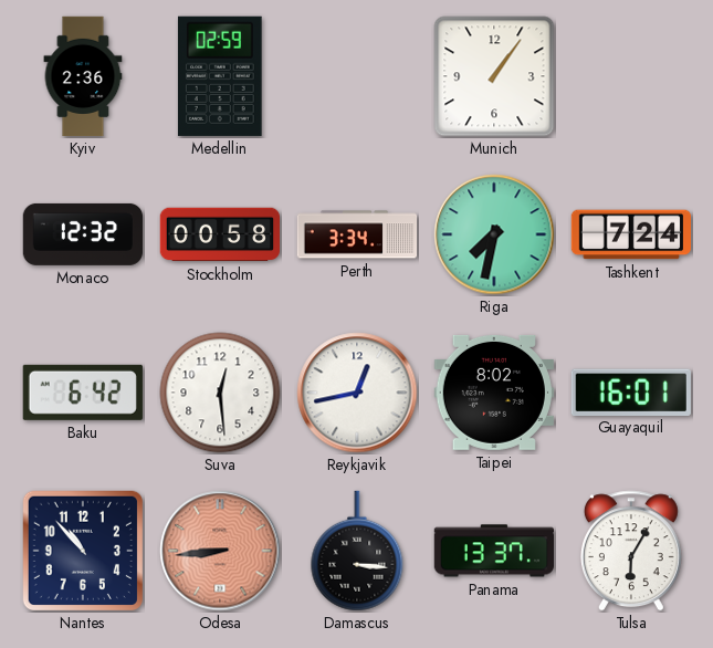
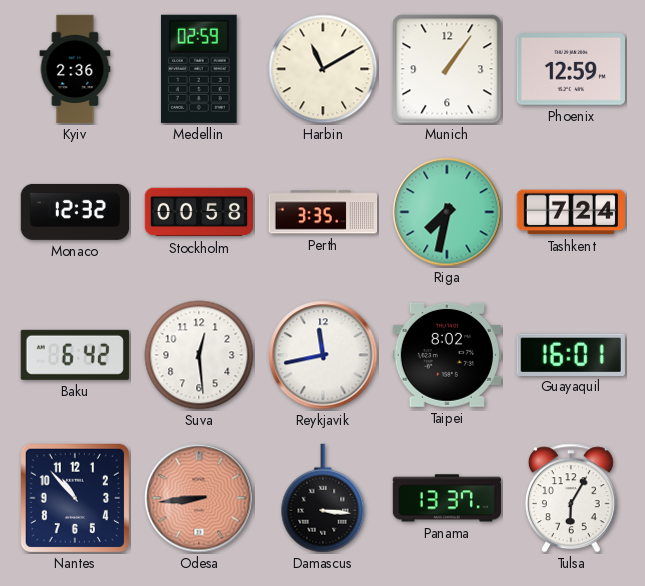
Harbin: none -> 11:10
Phoenix: none -> 12:59
Perth: 3:34 -> 3:35
Reykjavik: 12:43 -> 11:43
